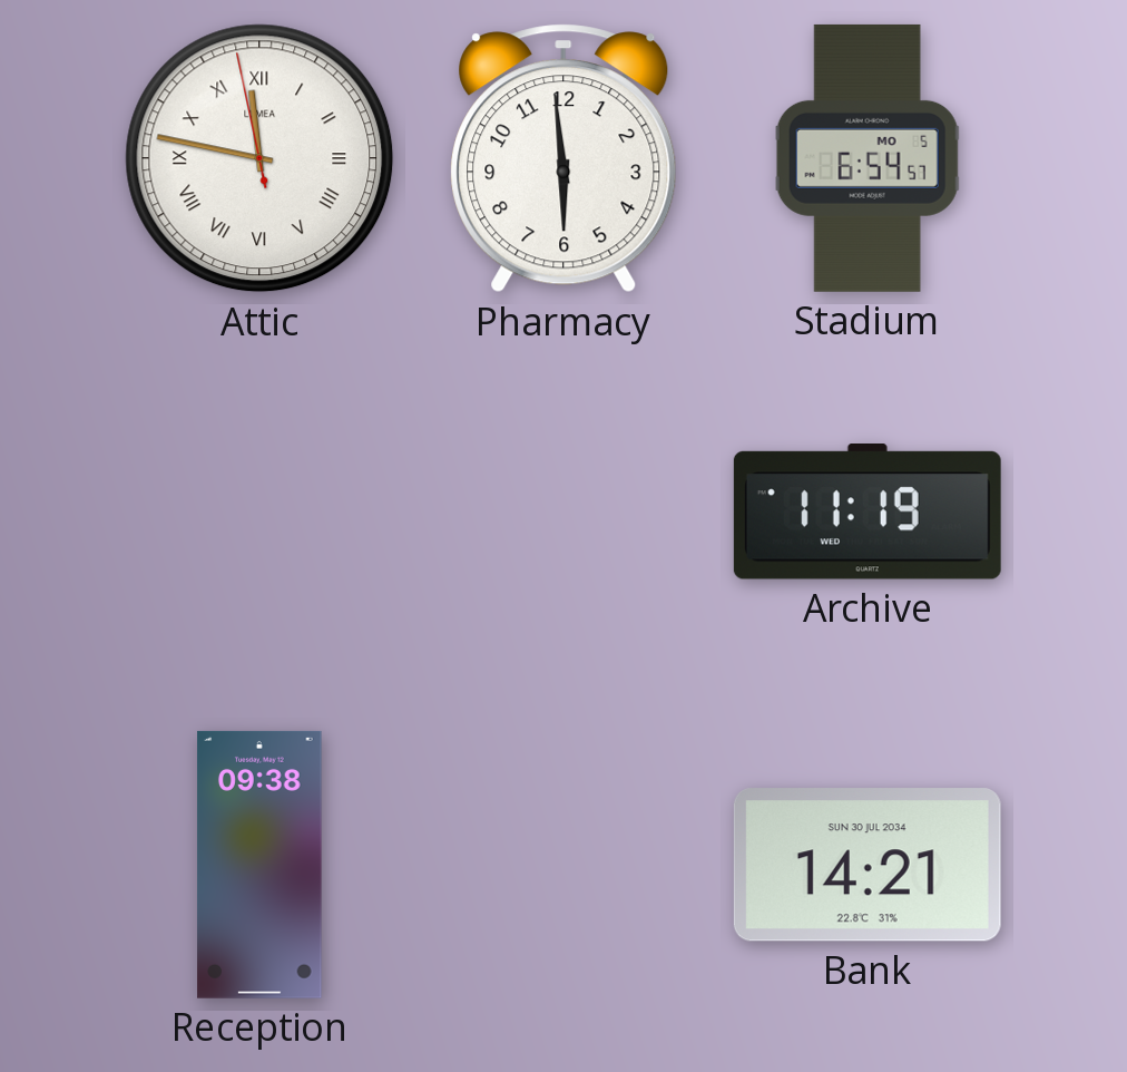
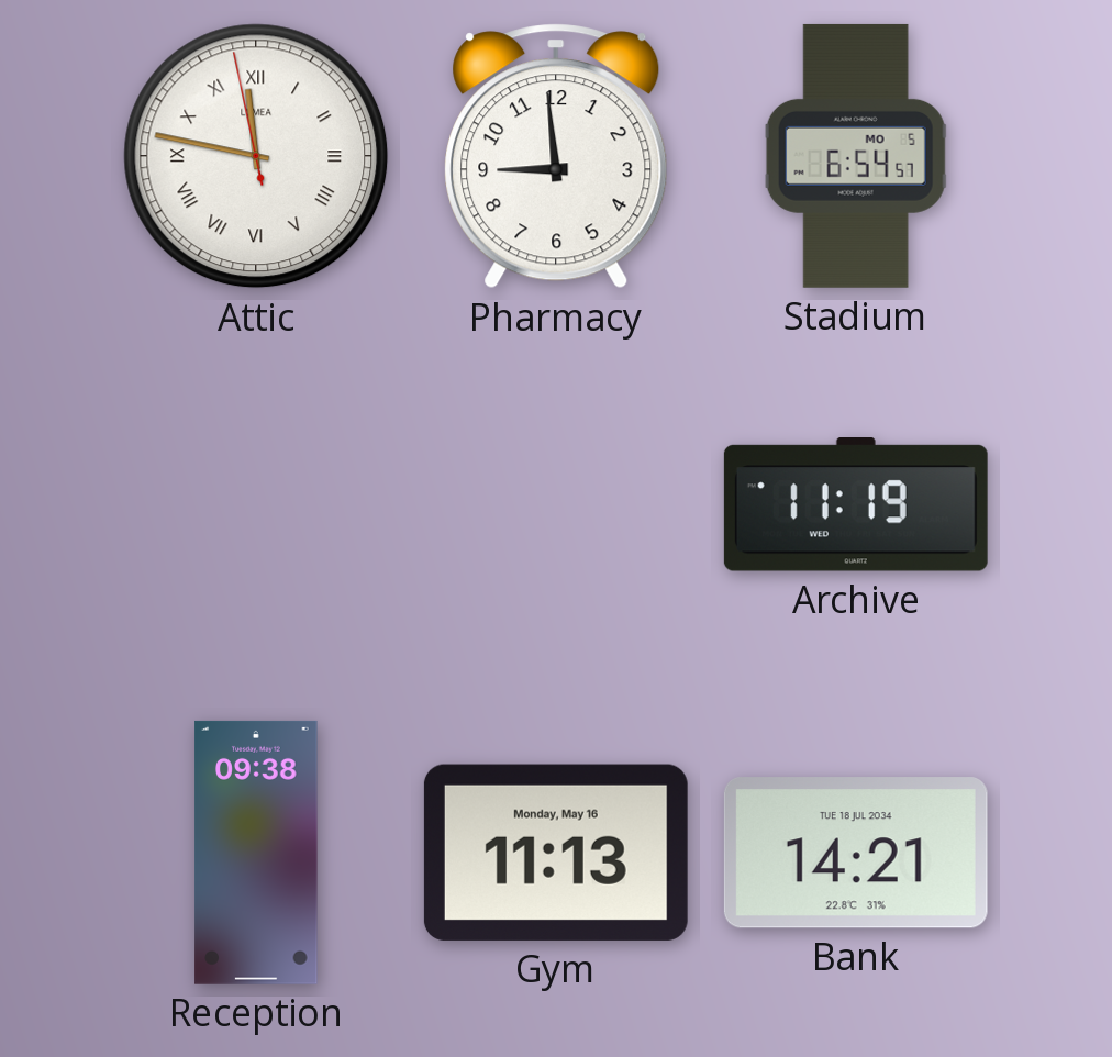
Pharmacy: 5:59 -> 8:59
Gym: none -> 11:13
Bank date: SUN 30 JUL 2034 -> TUE 18 JUL 2034
